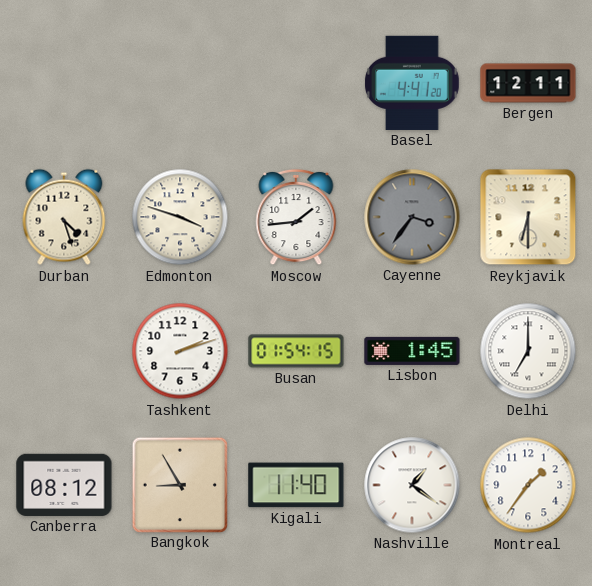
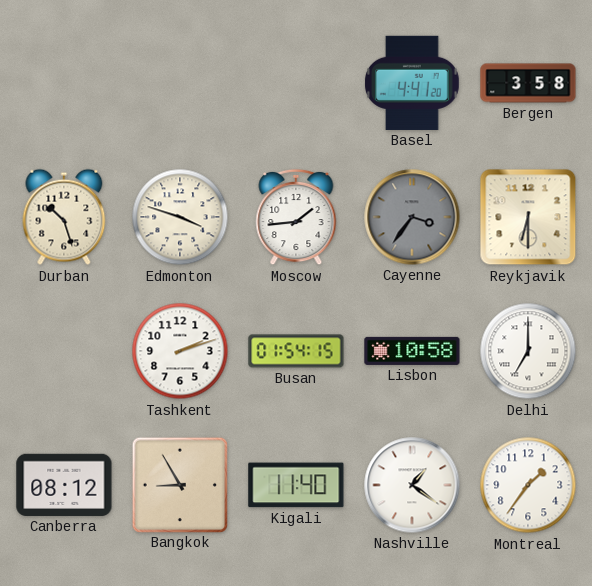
Bergen: 12:11 -> 3:58
Durban: 4:27 -> 10:27
Lisbon: 1:45 -> 10:58
